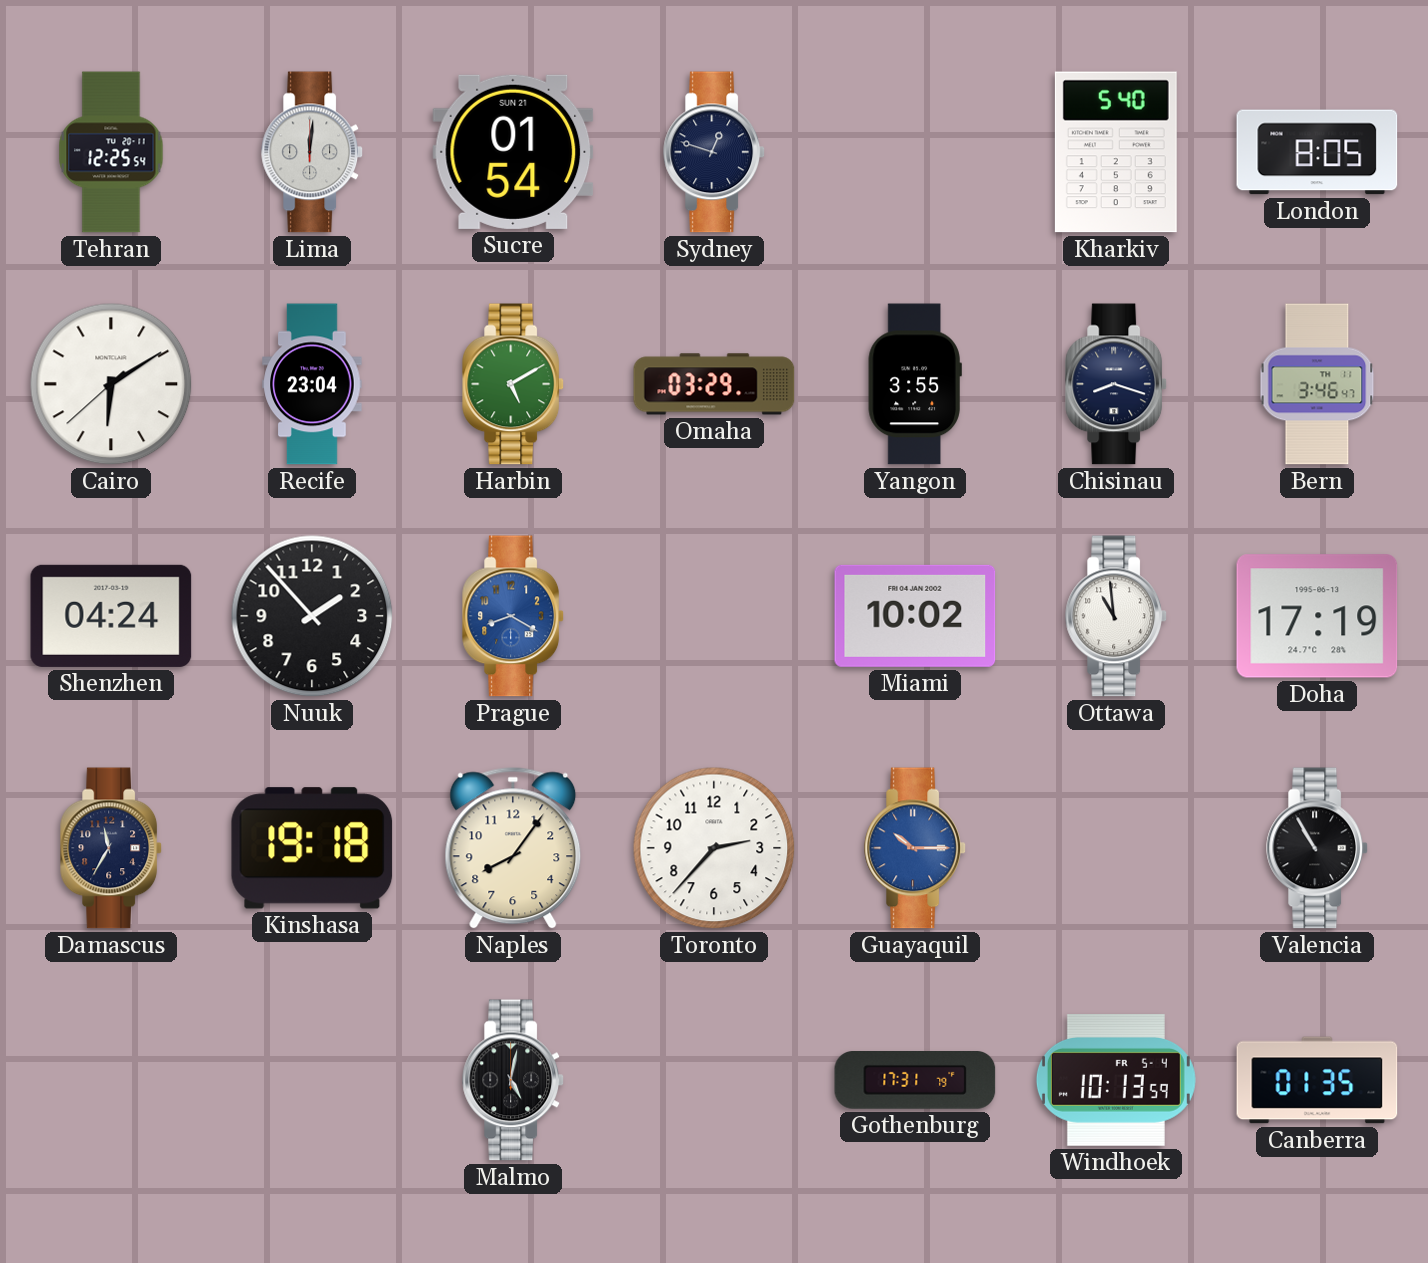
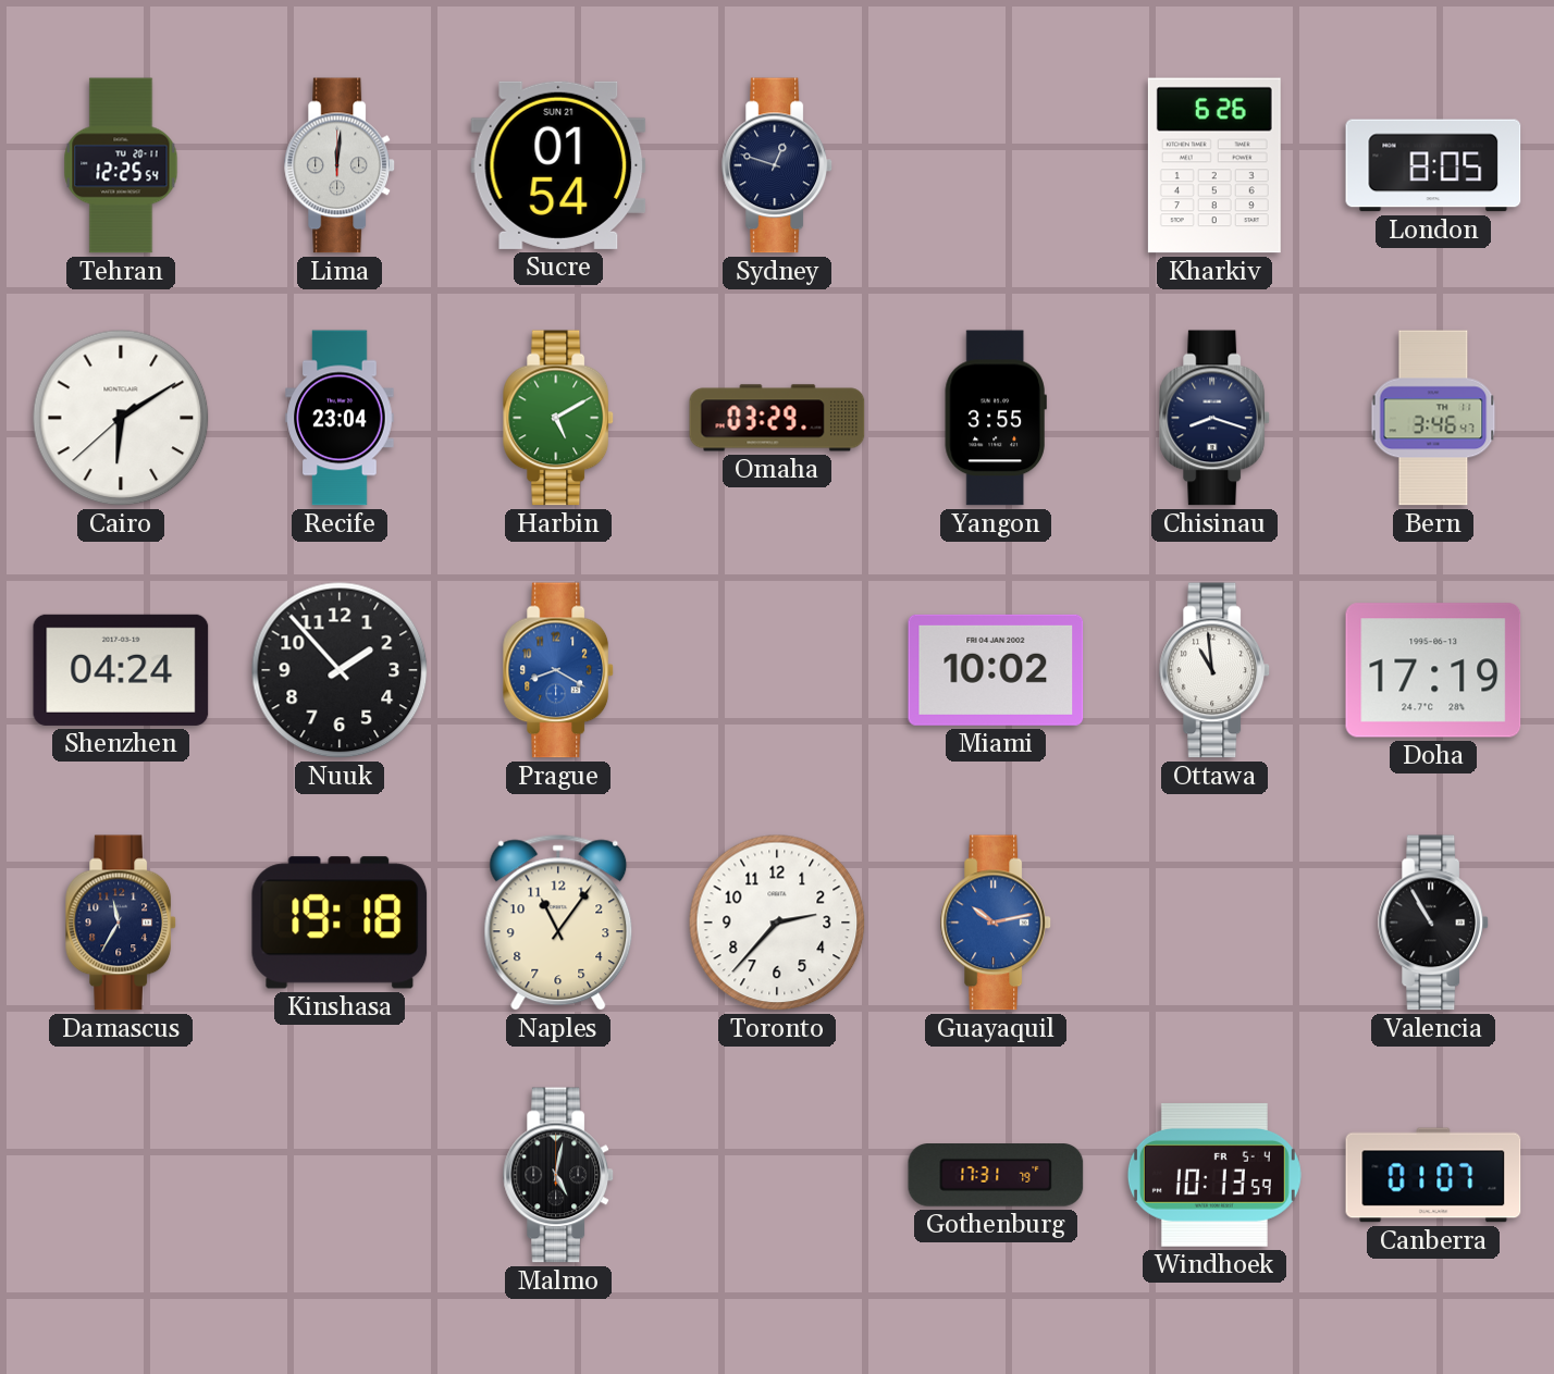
Kharkiv: 5:40 -> 6:26
Naples: 8:06 -> 11:06
Guayaquil: 10:15 -> 10:13
Canberra: 01:35 -> 01:07
